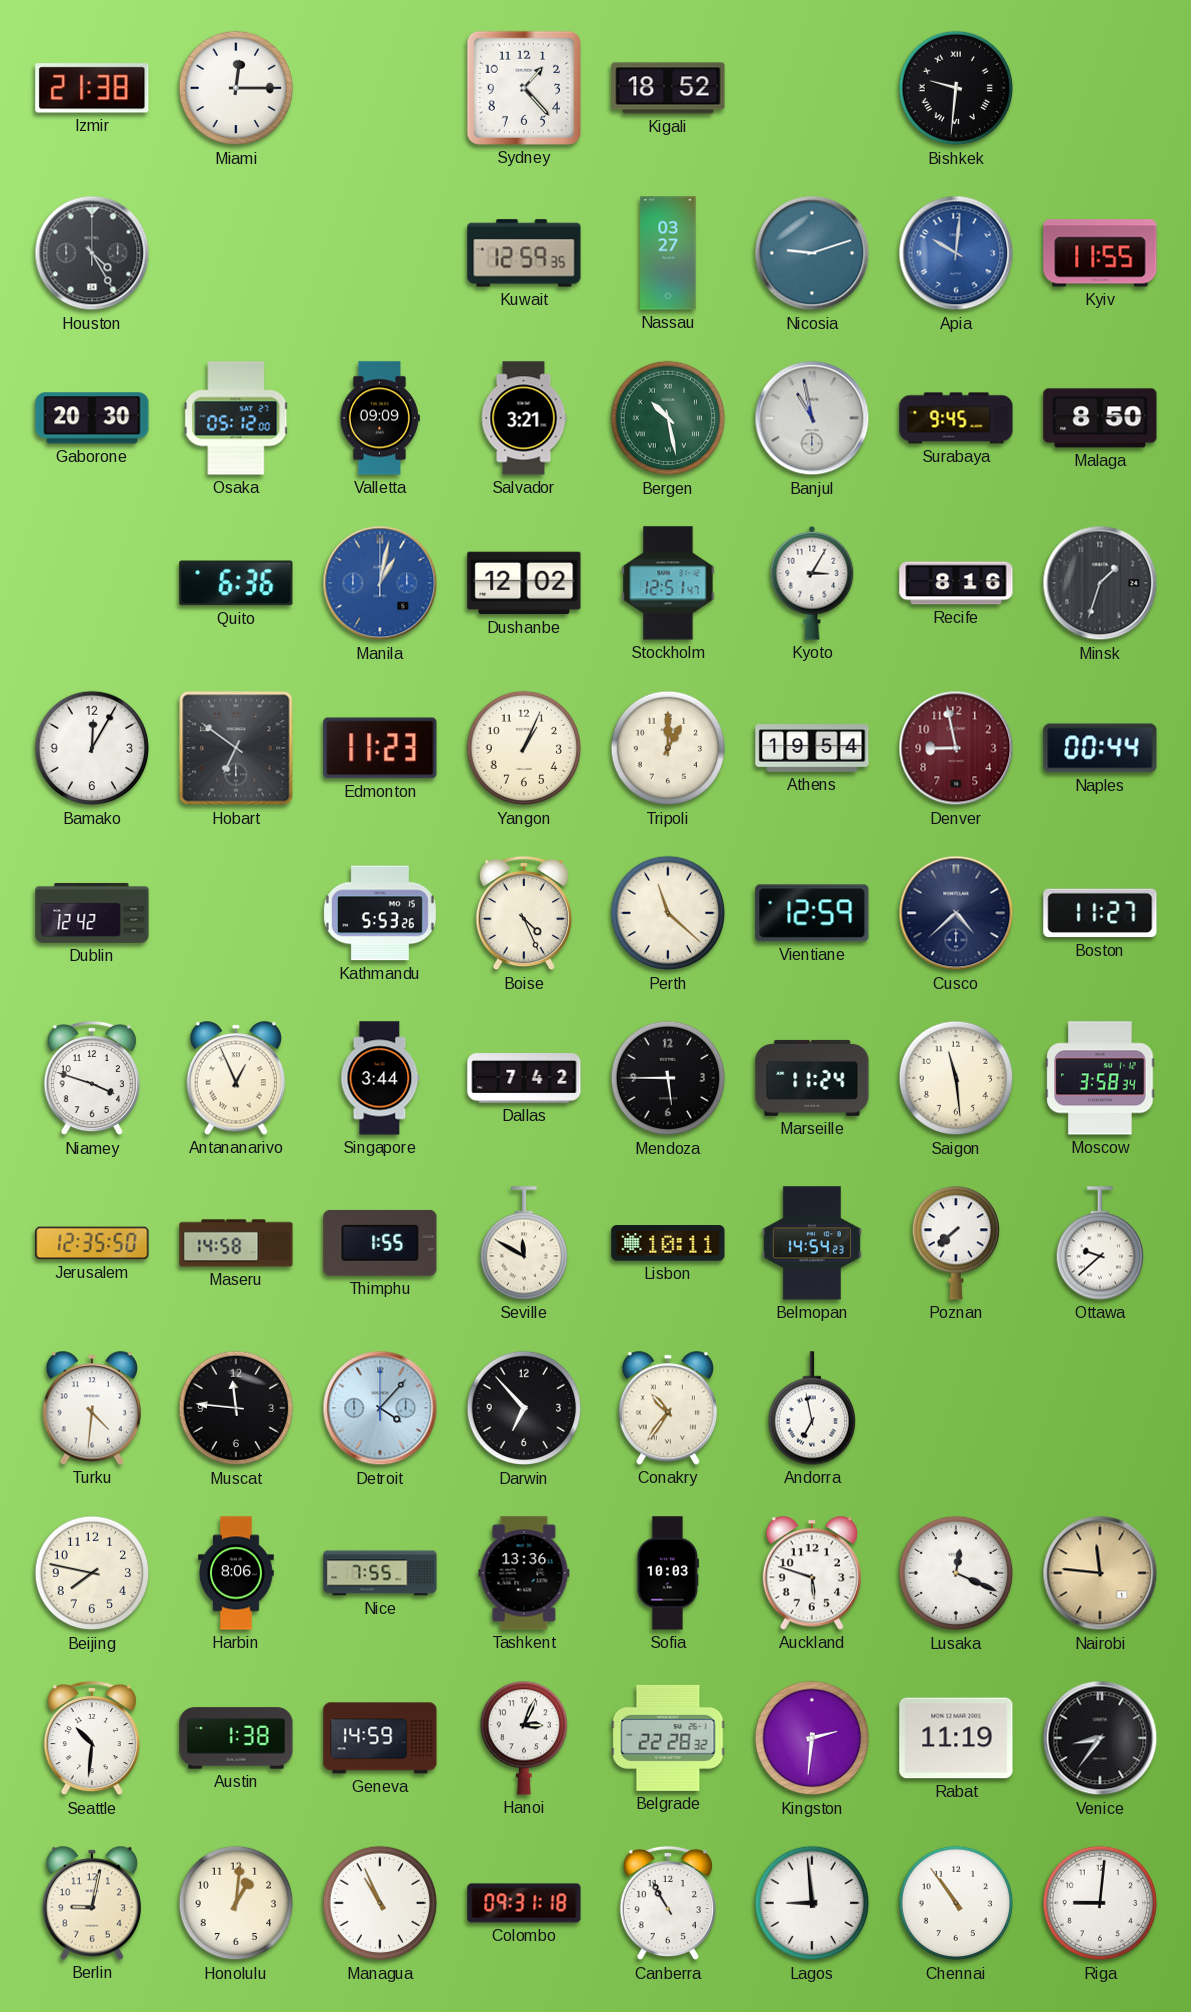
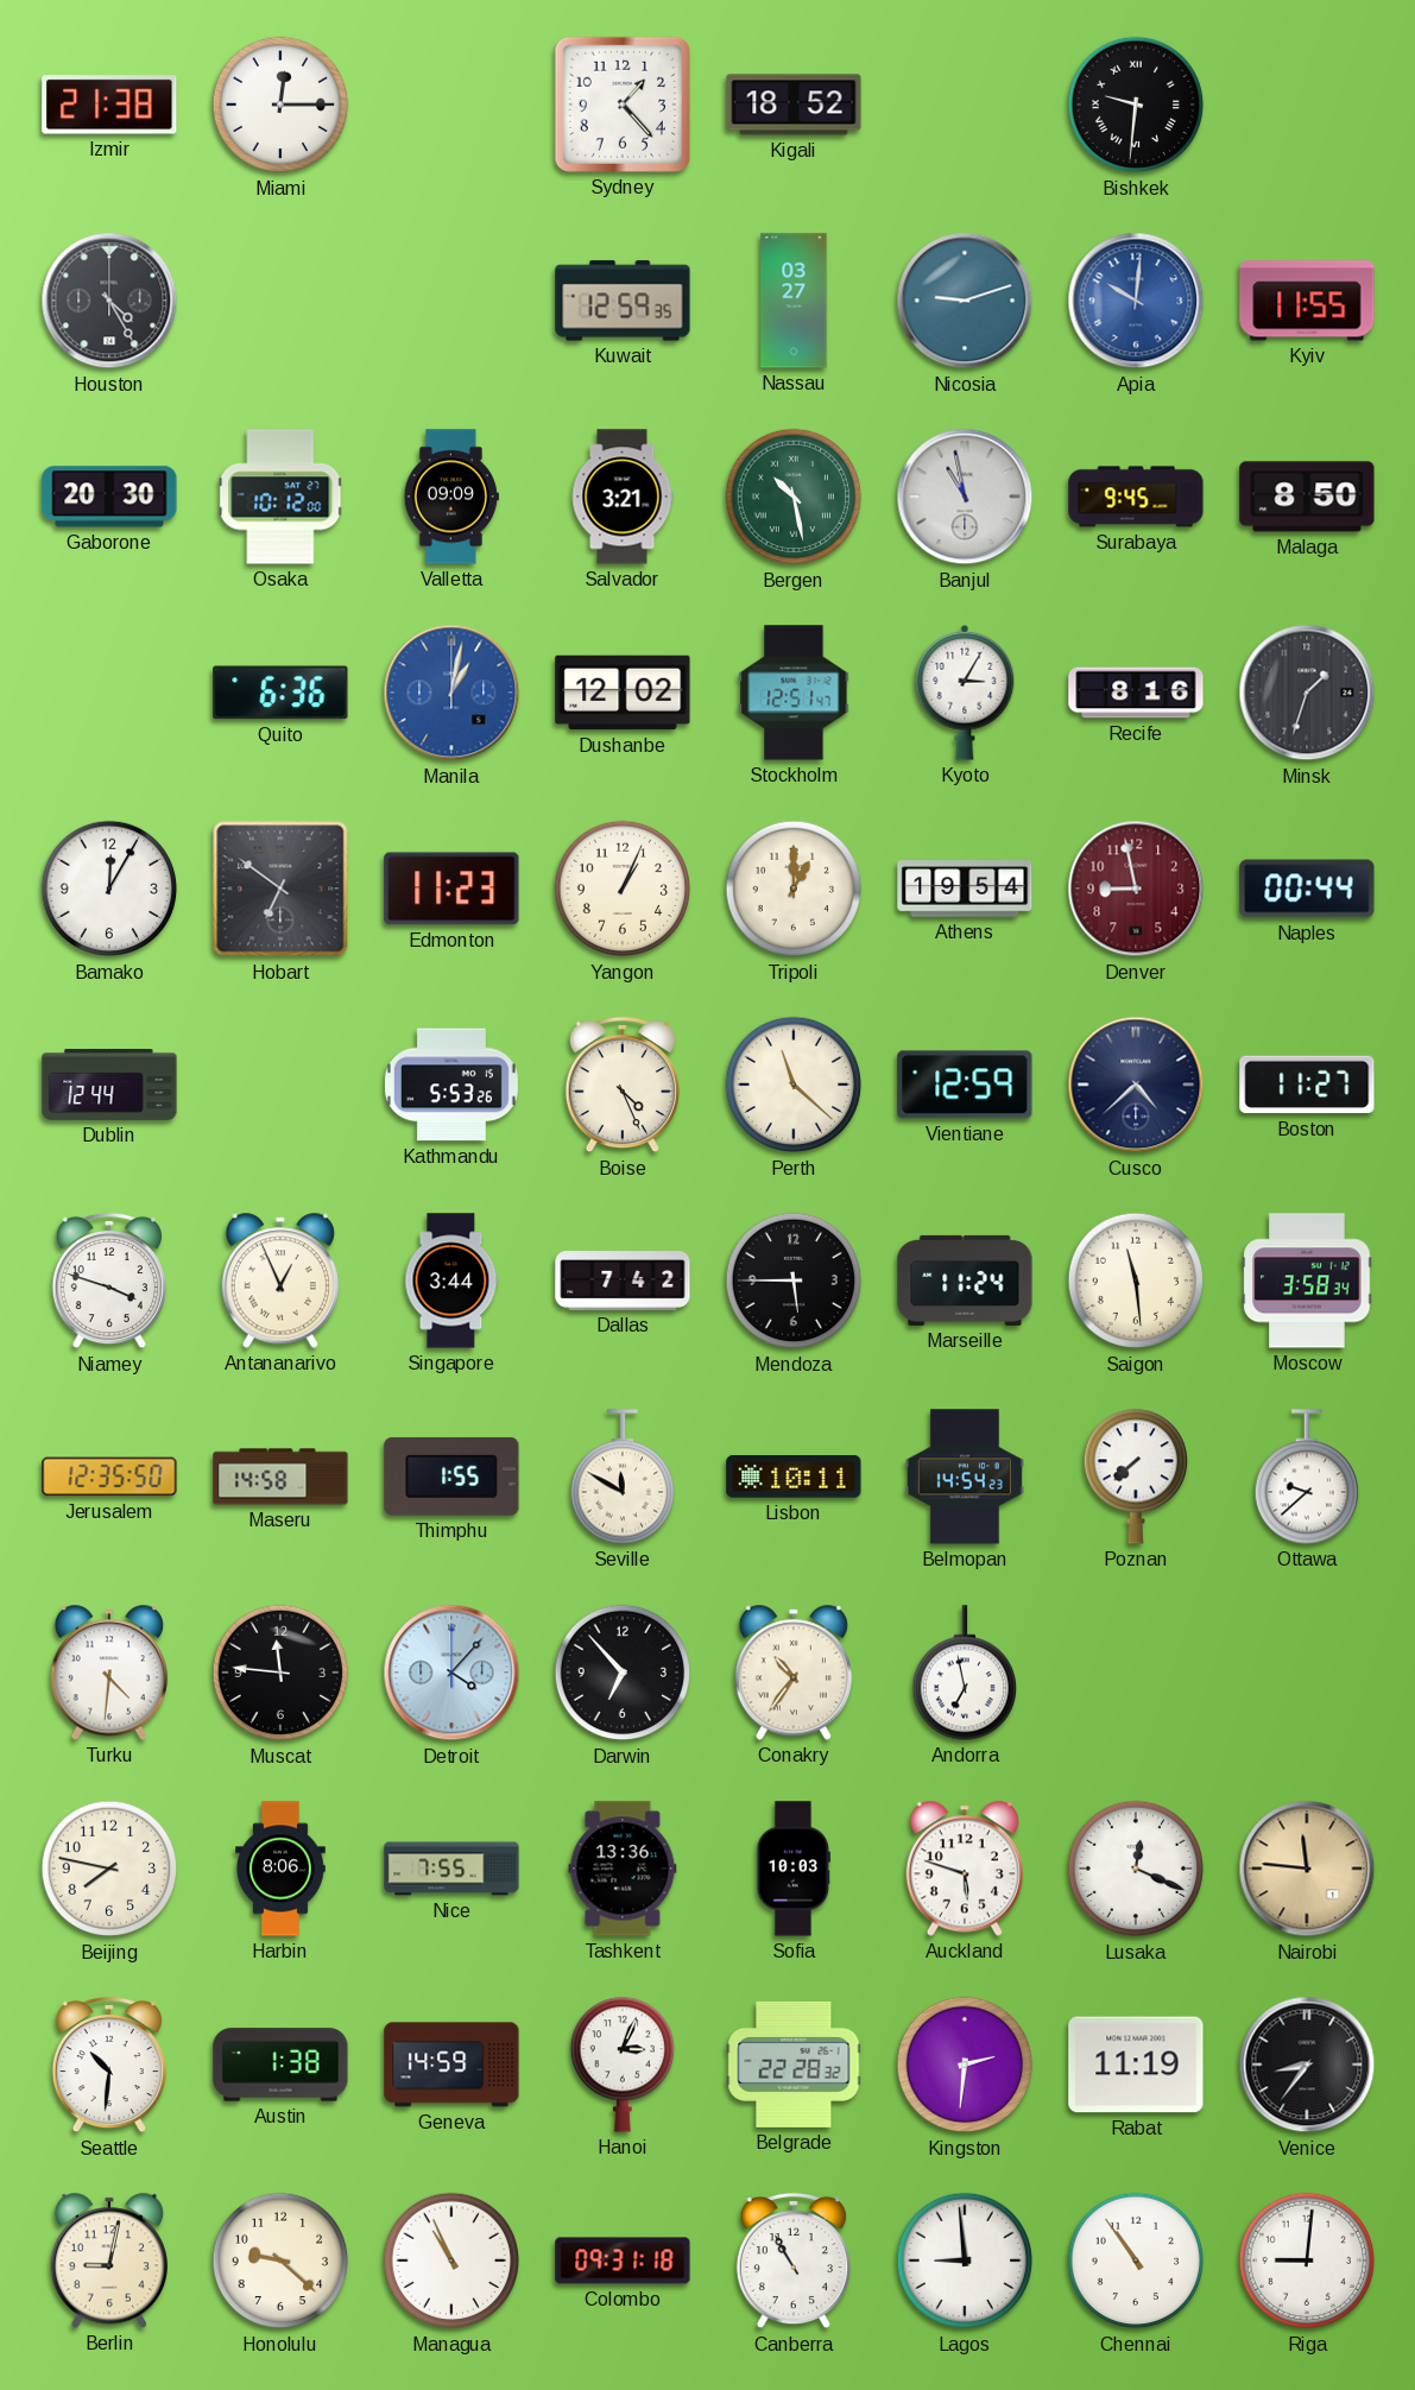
Osaka: 05:12 -> 10:12
Dublin: 12:42 -> 12:44
Honolulu: 1:01 -> 9:22
